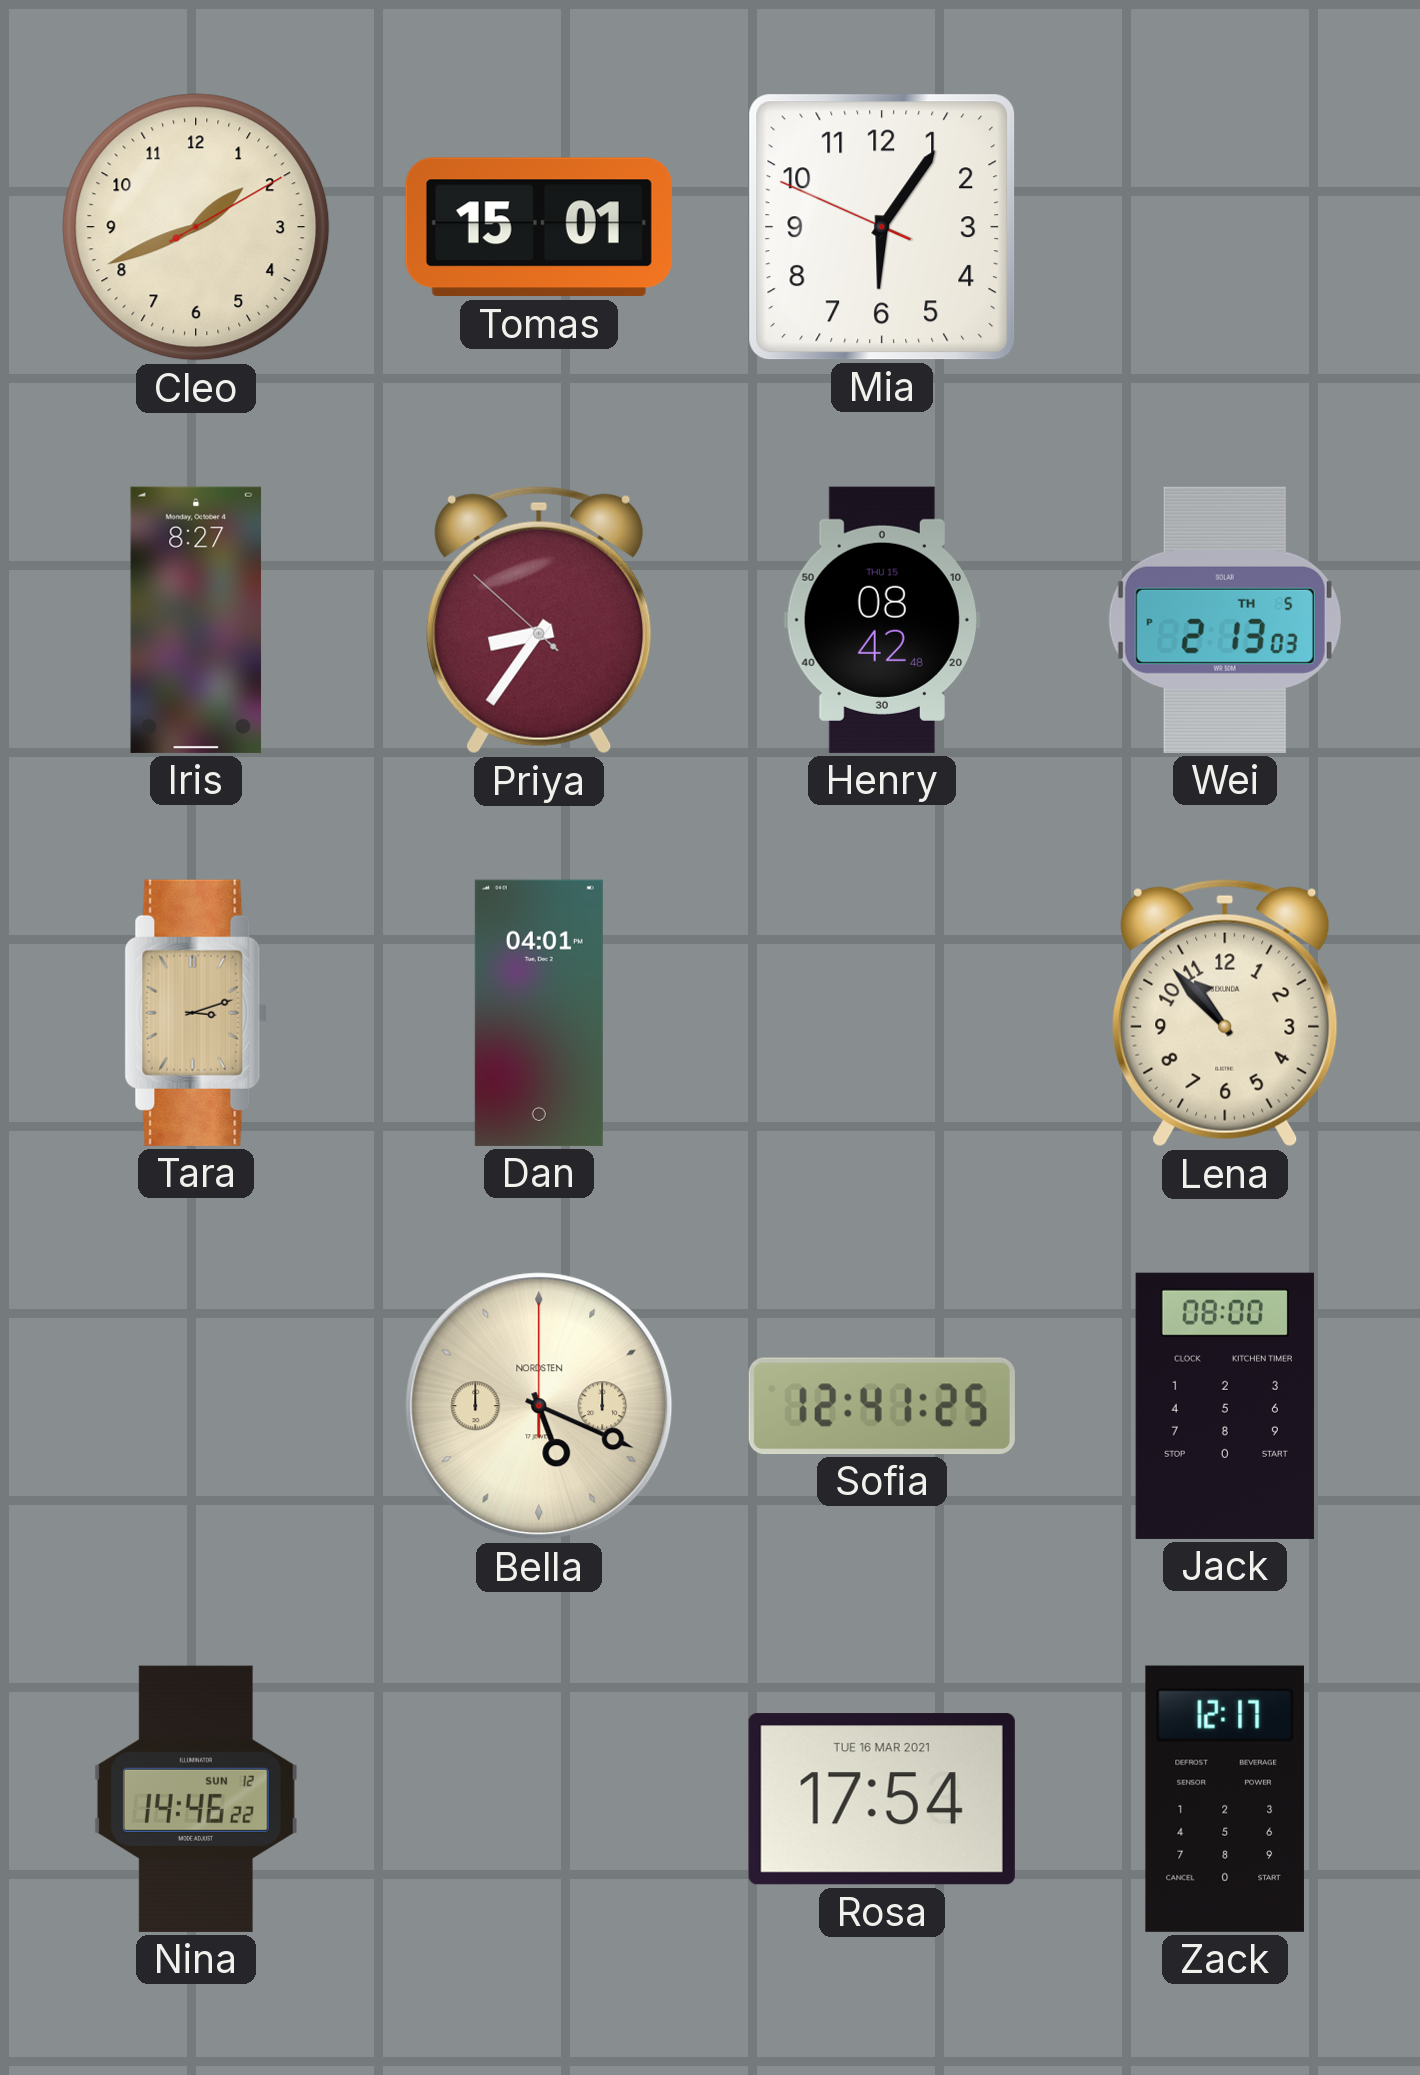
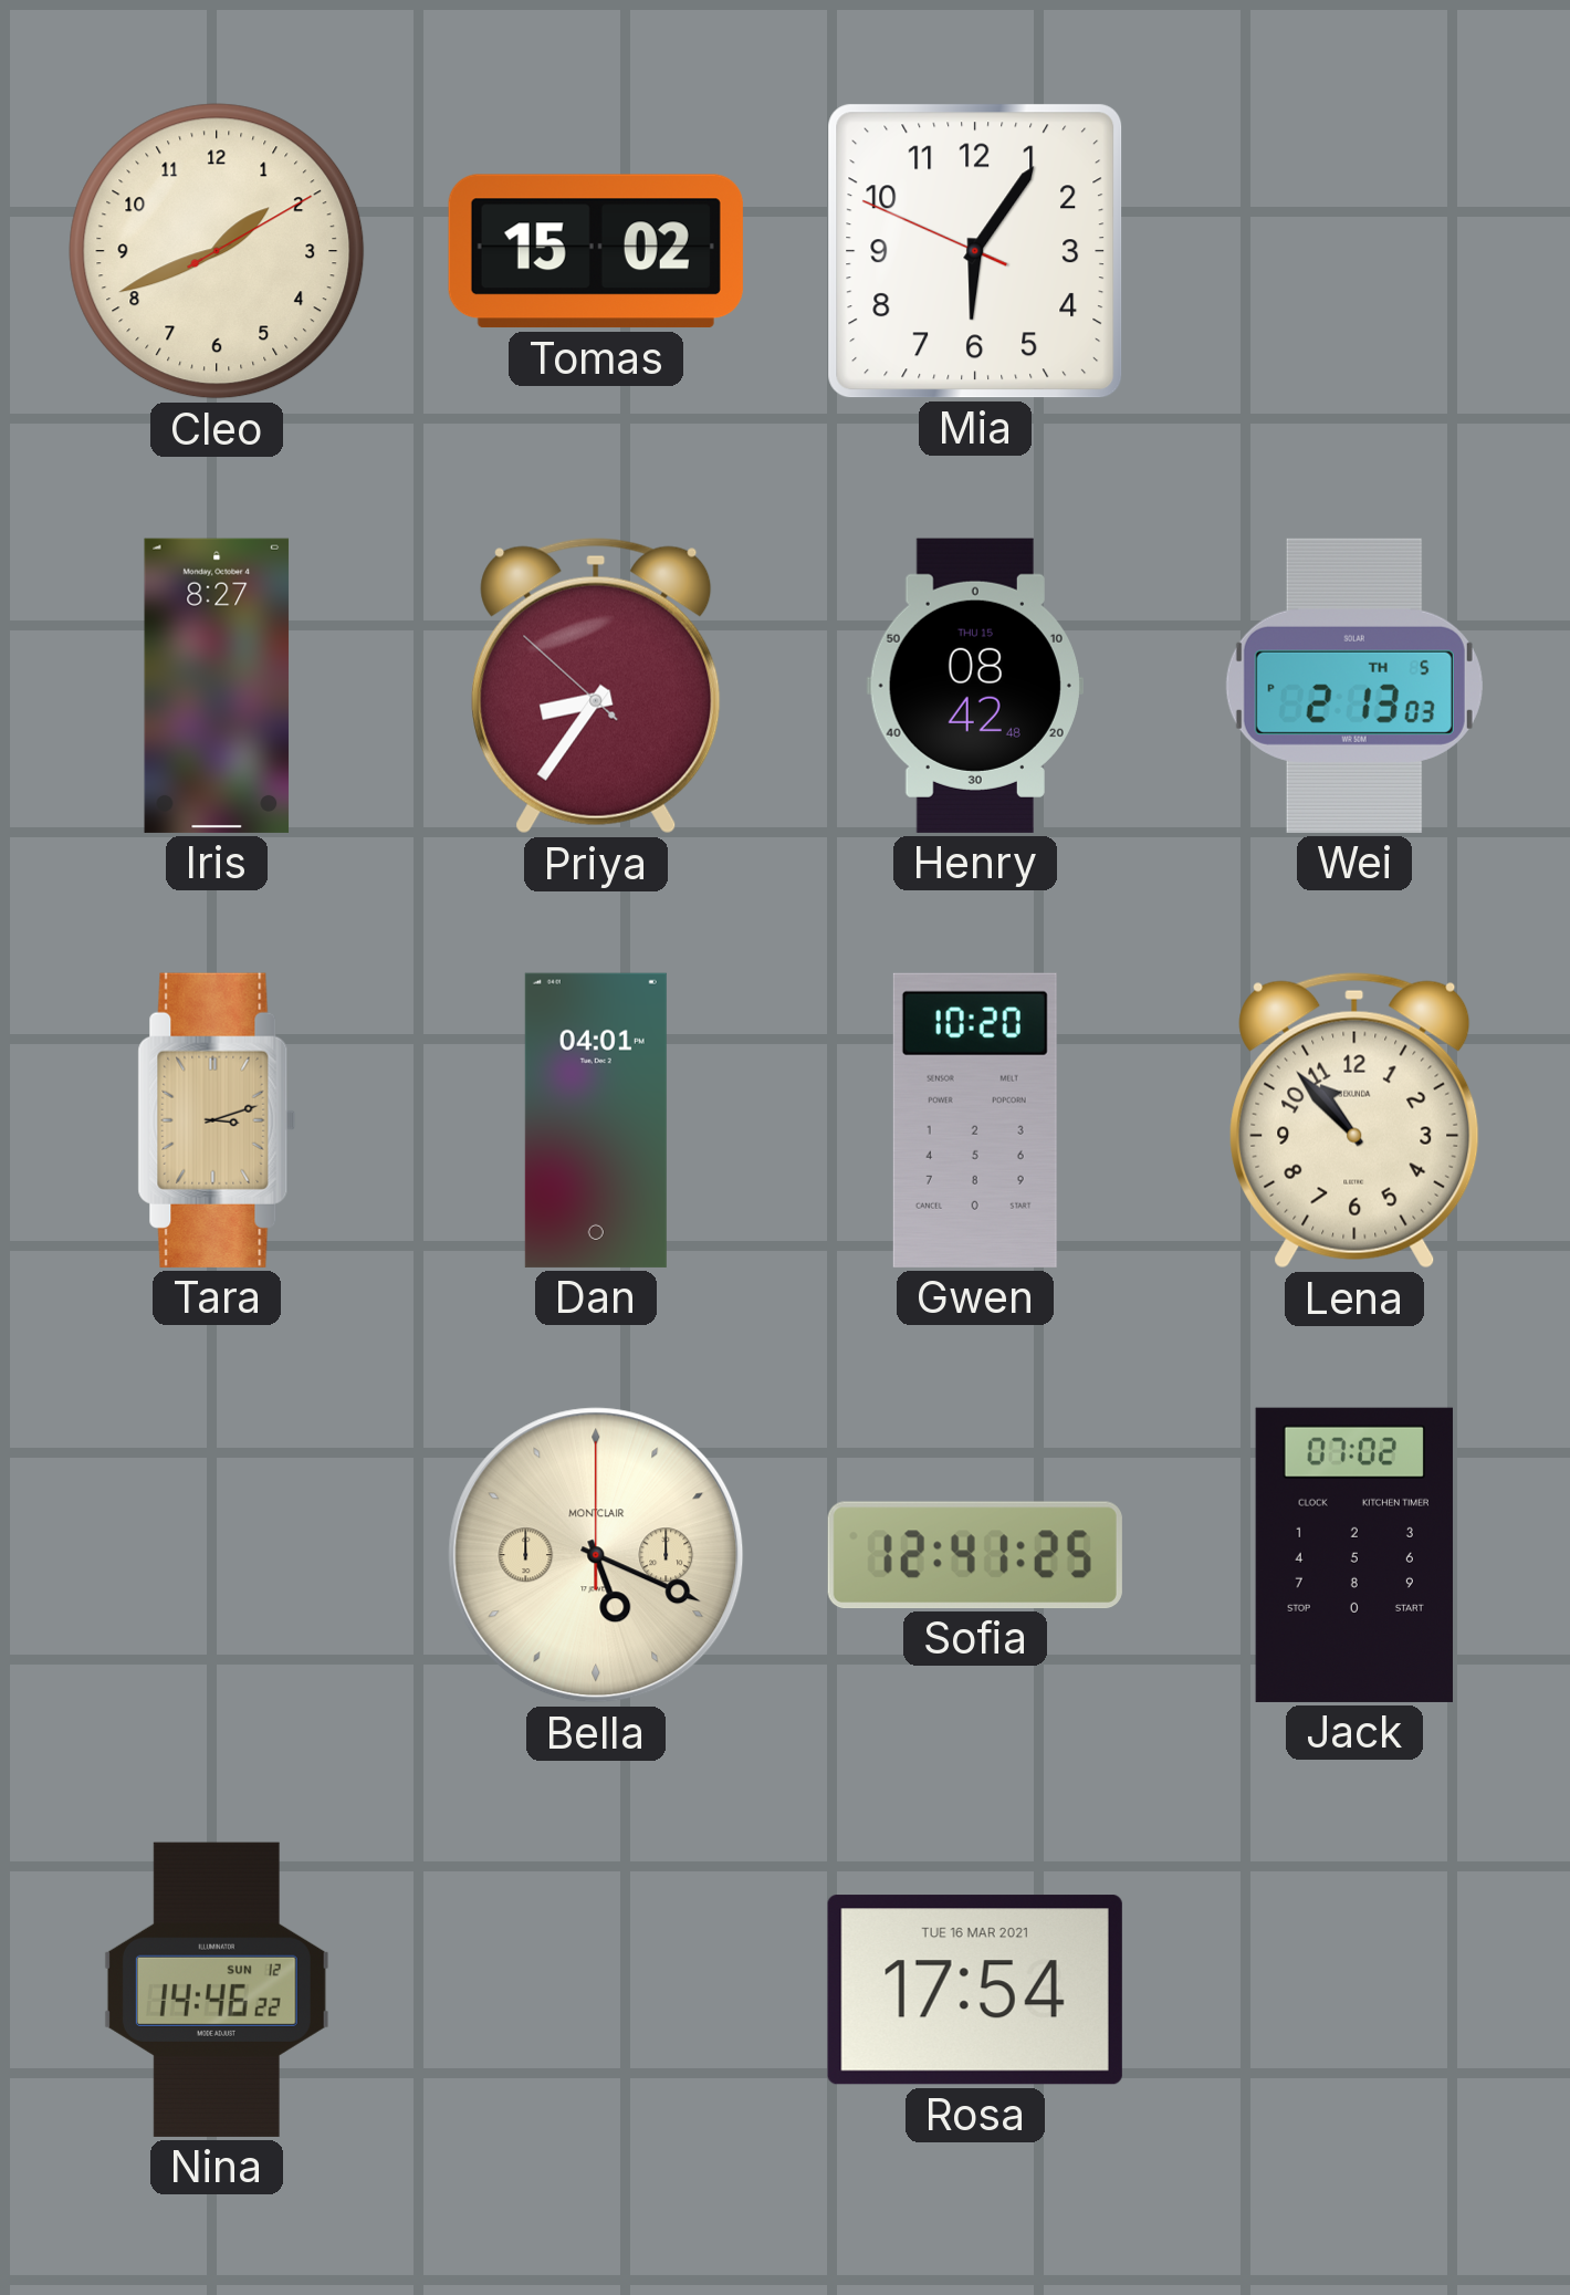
Tomas: 15:01 -> 15:02
Gwen: none -> 10:20
Bella brand: NORDSTEN -> MONTCLAIR
Jack: 08:00 -> 07:02
Zack: 12:17 -> none
